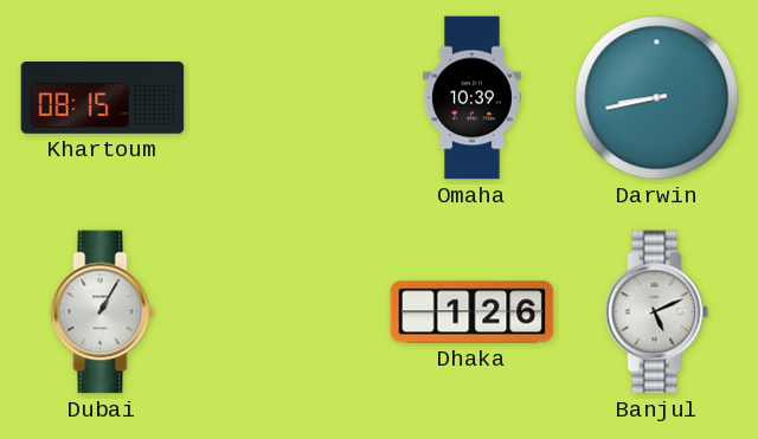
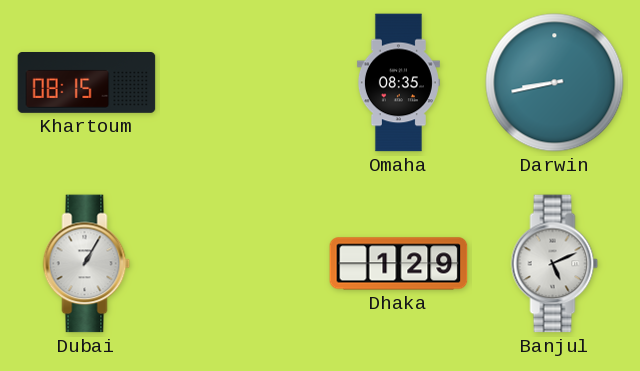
Omaha: 10:39 -> 08:35
Dhaka: 1:26 -> 1:29
